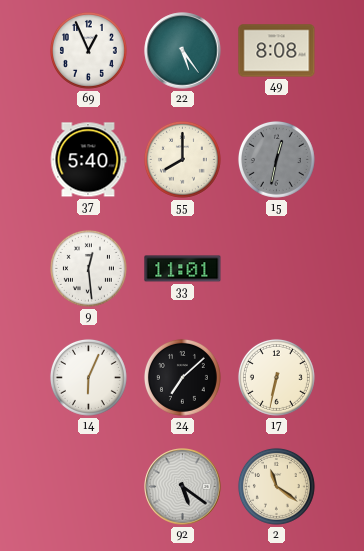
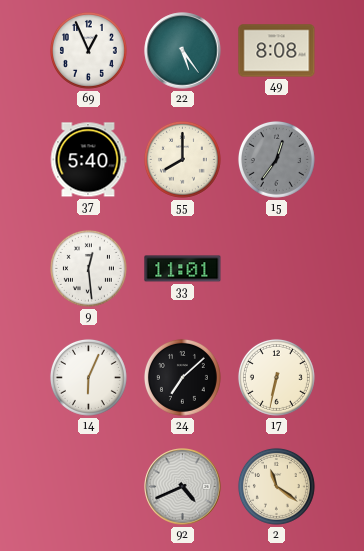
15: 12:32 -> 12:36
92: 5:21 -> 4:41
